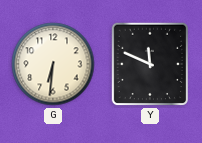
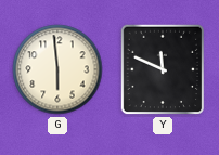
G: 6:31 -> 5:59
